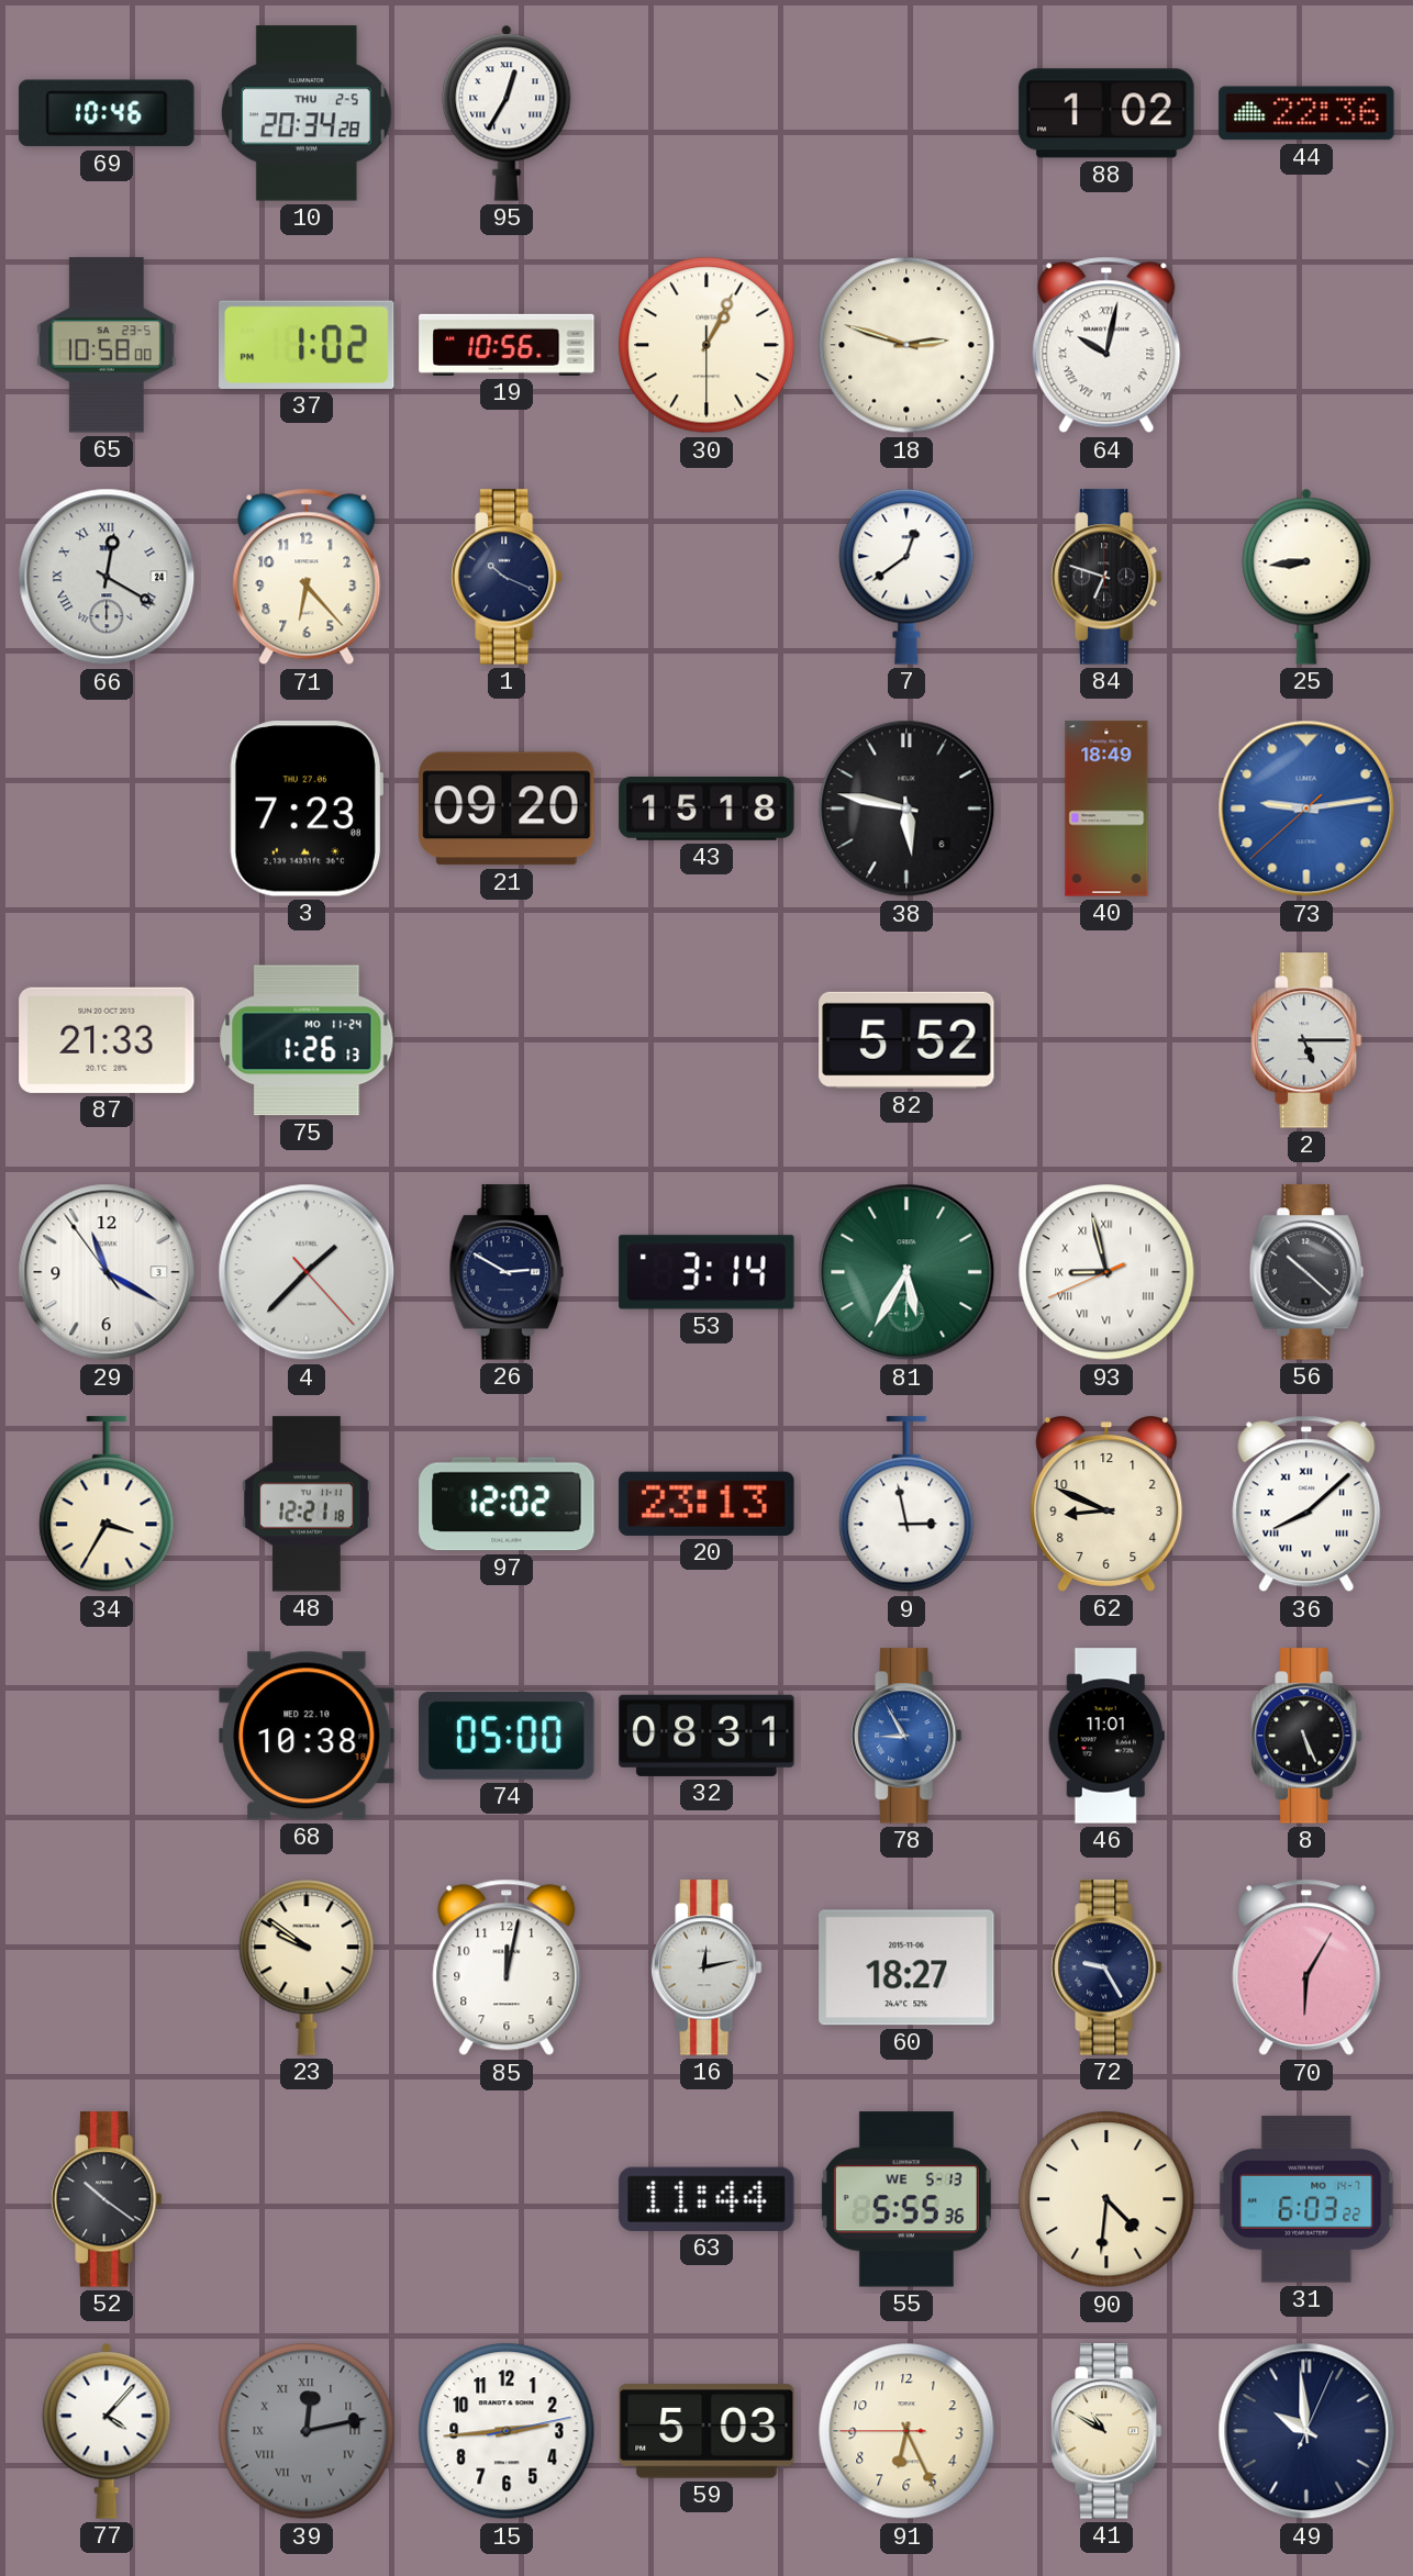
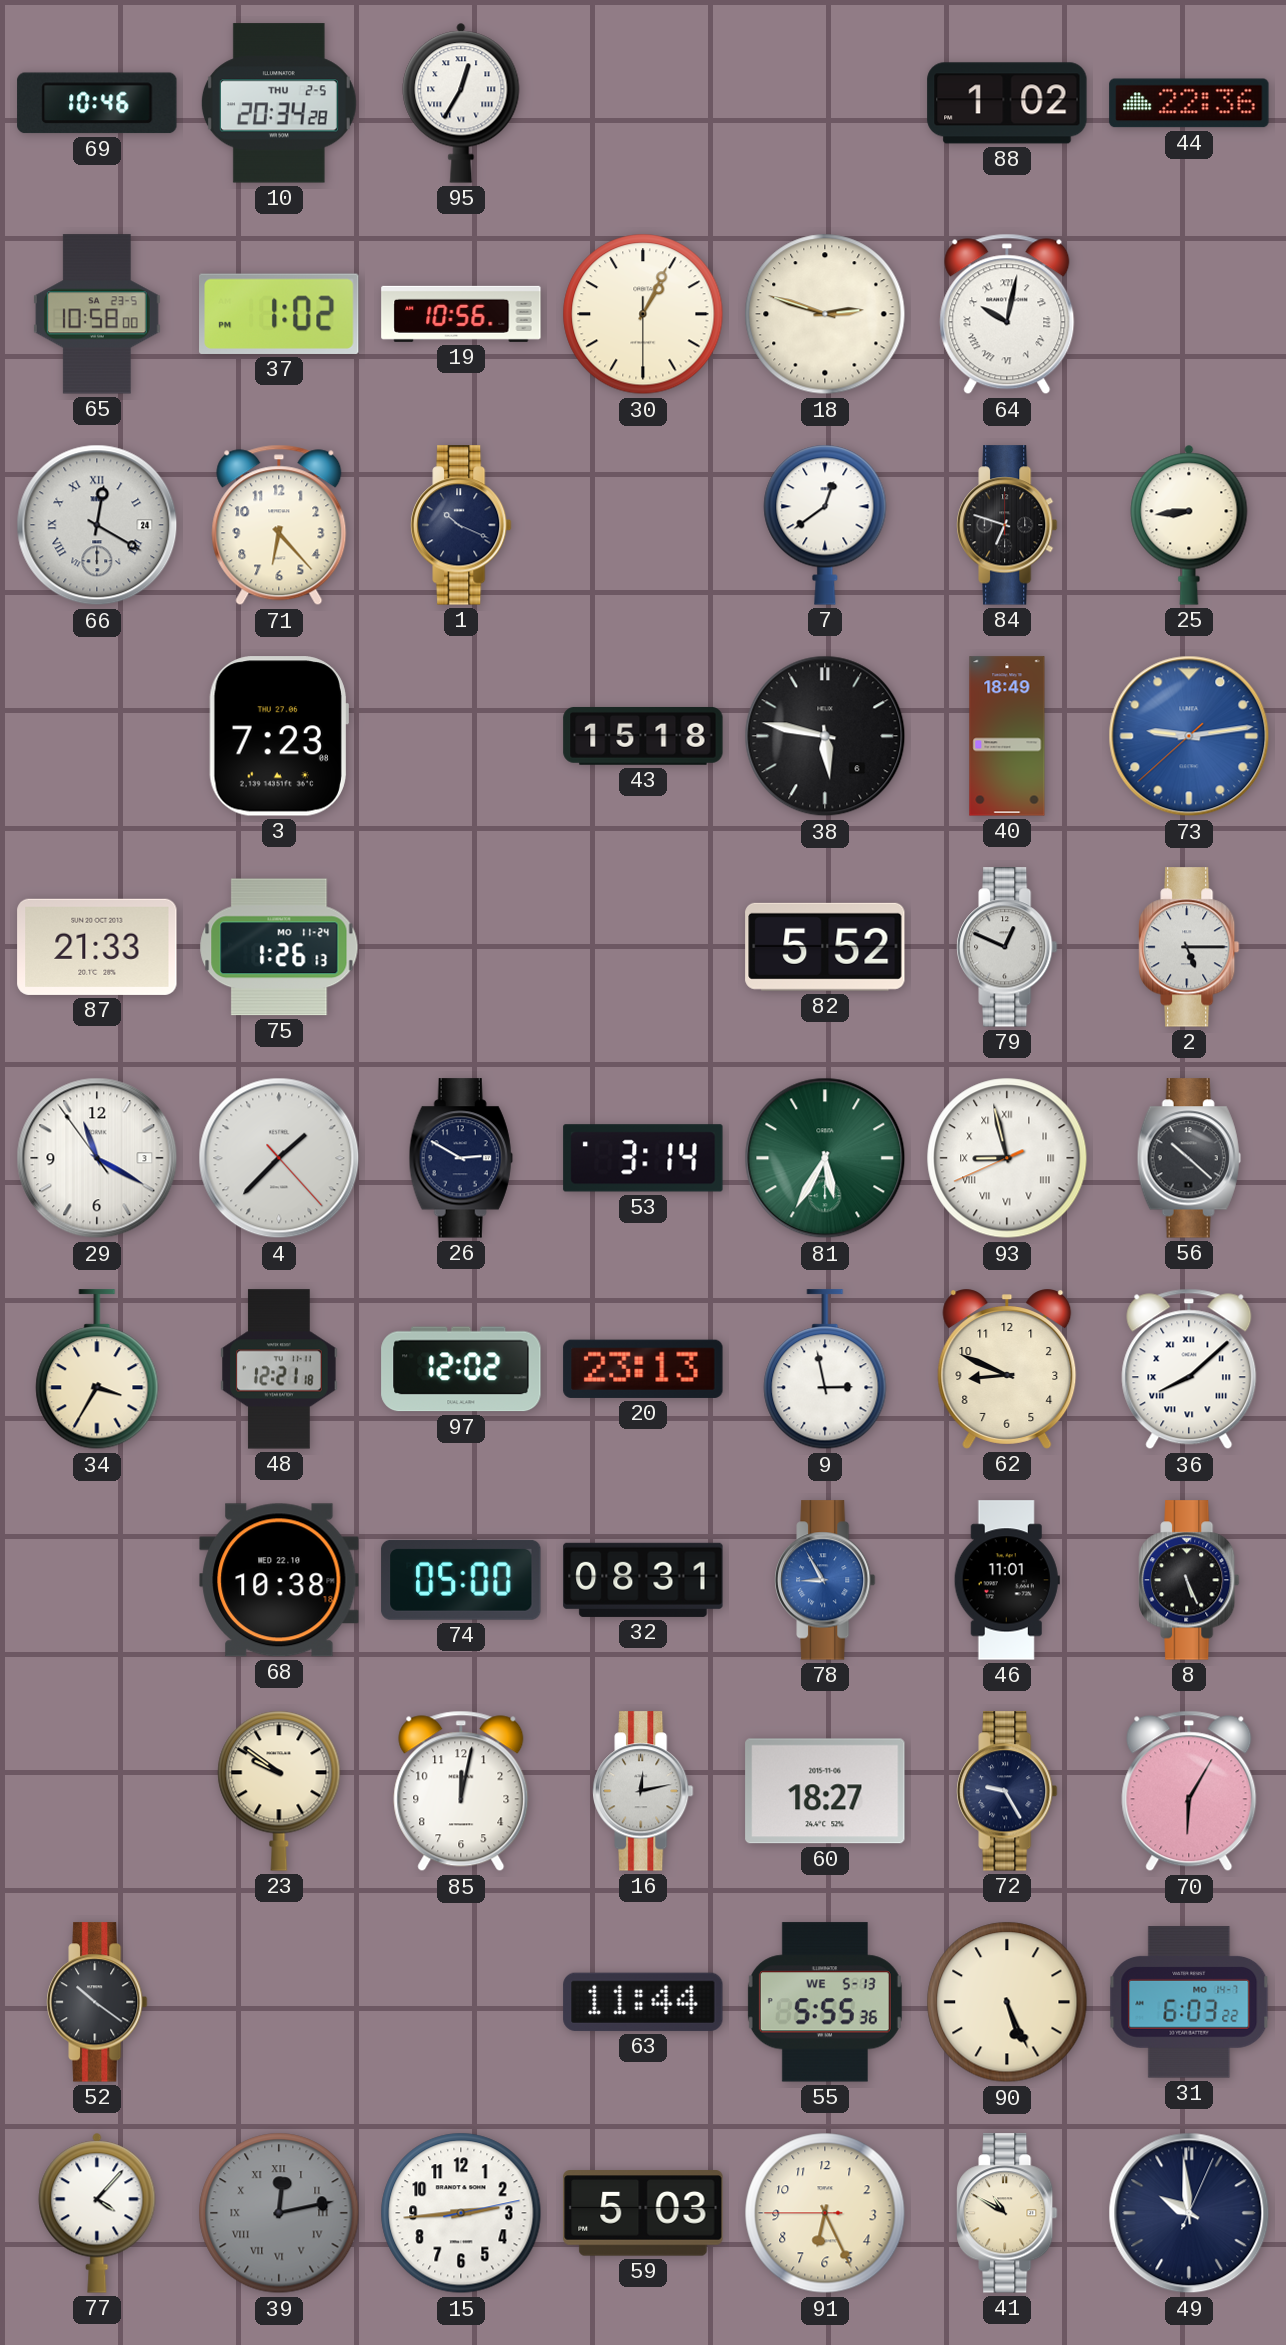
21: 09:20 -> none
79: none -> 12:49
90: 4:31 -> 5:26
